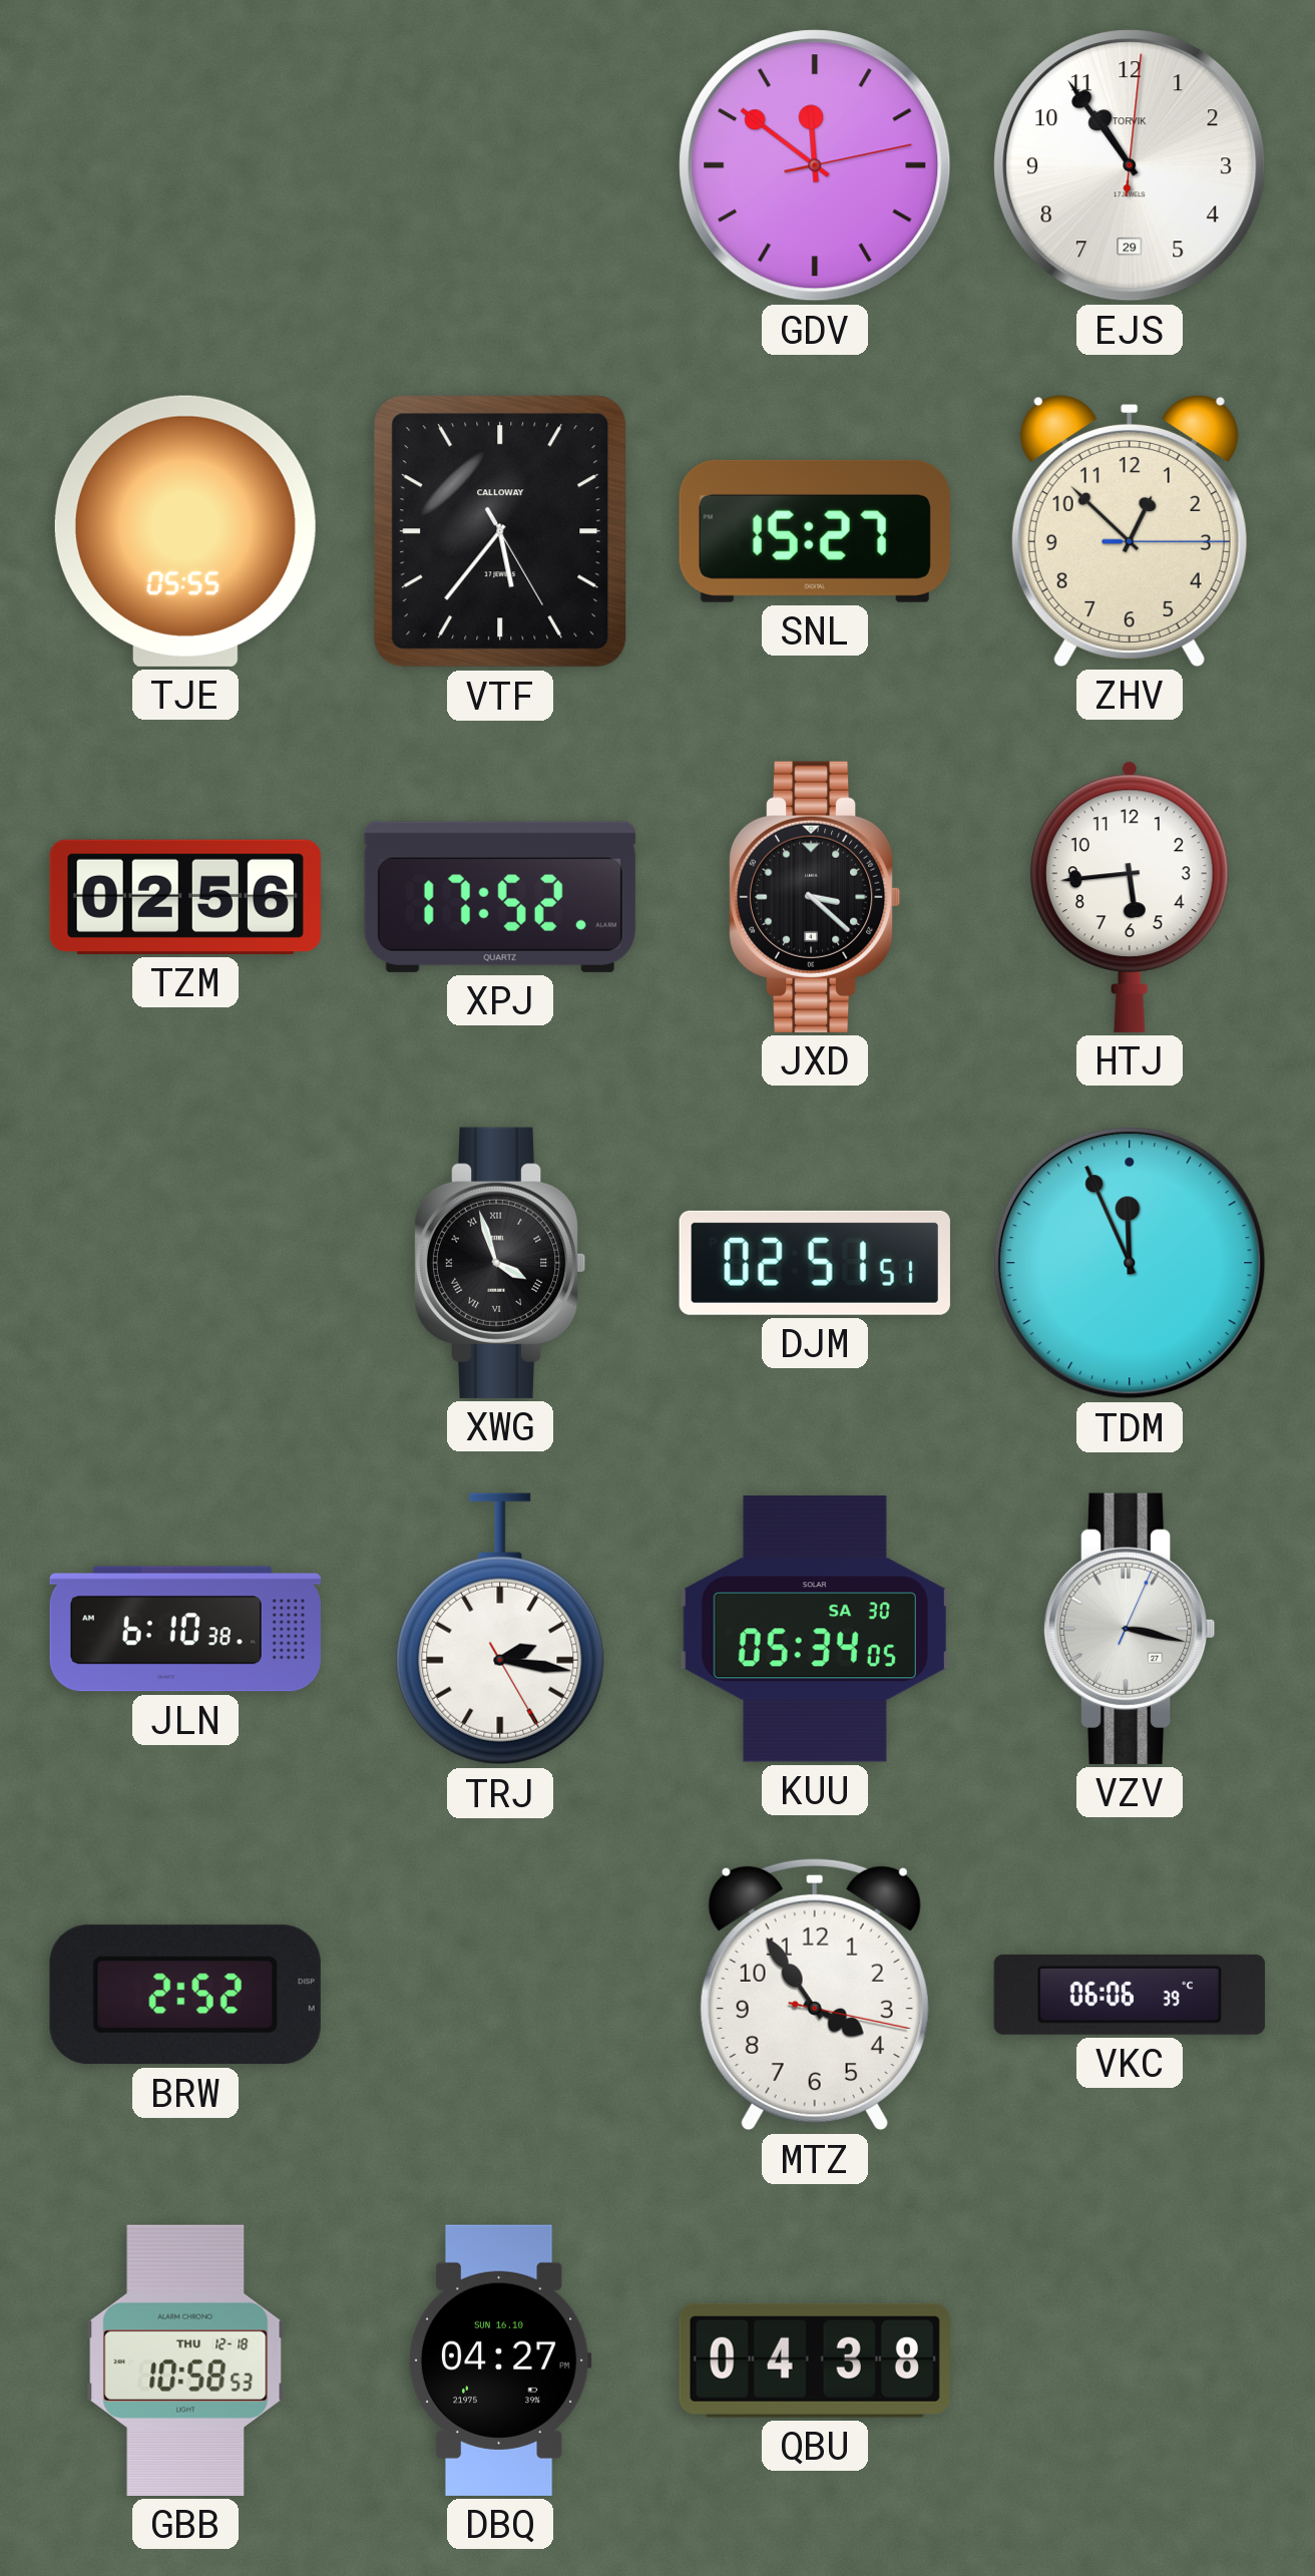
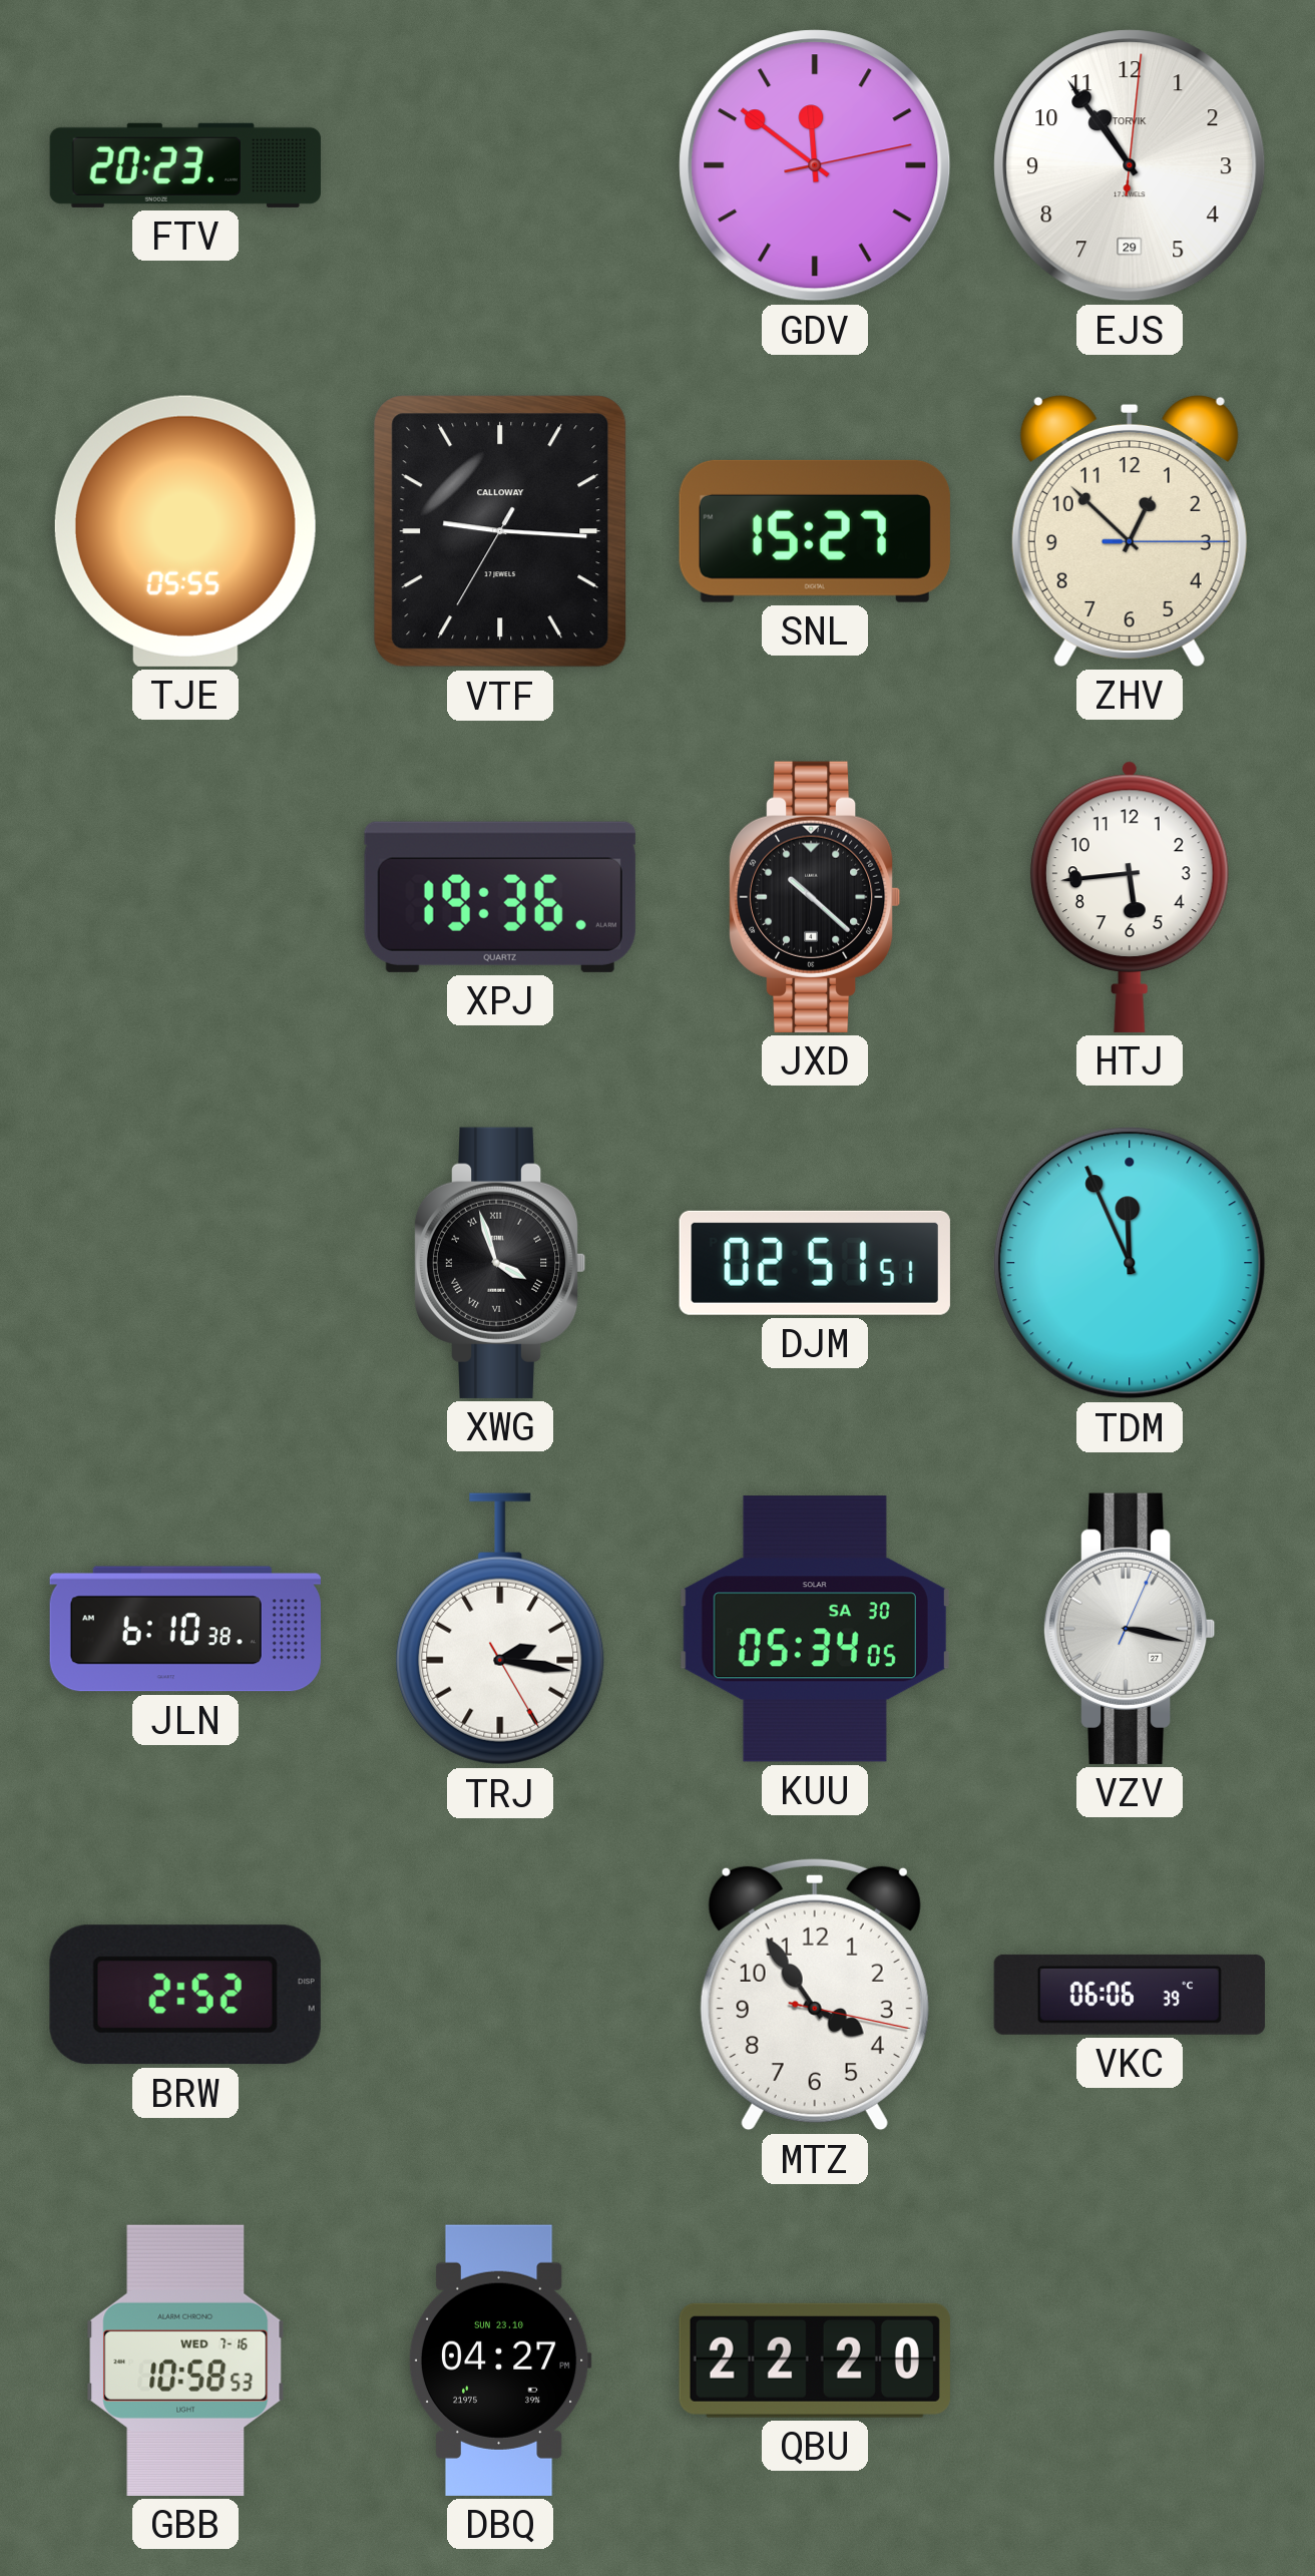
FTV: none -> 20:23
VTF: 5:36 -> 9:15
TZM: 02:56 -> none
XPJ: 17:52 -> 19:36
JXD: 3:22 -> 10:22
GBB date: THU 12-18 -> WED 7-16
DBQ date: SUN 16.10 -> SUN 23.10
QBU: 04:38 -> 22:20
